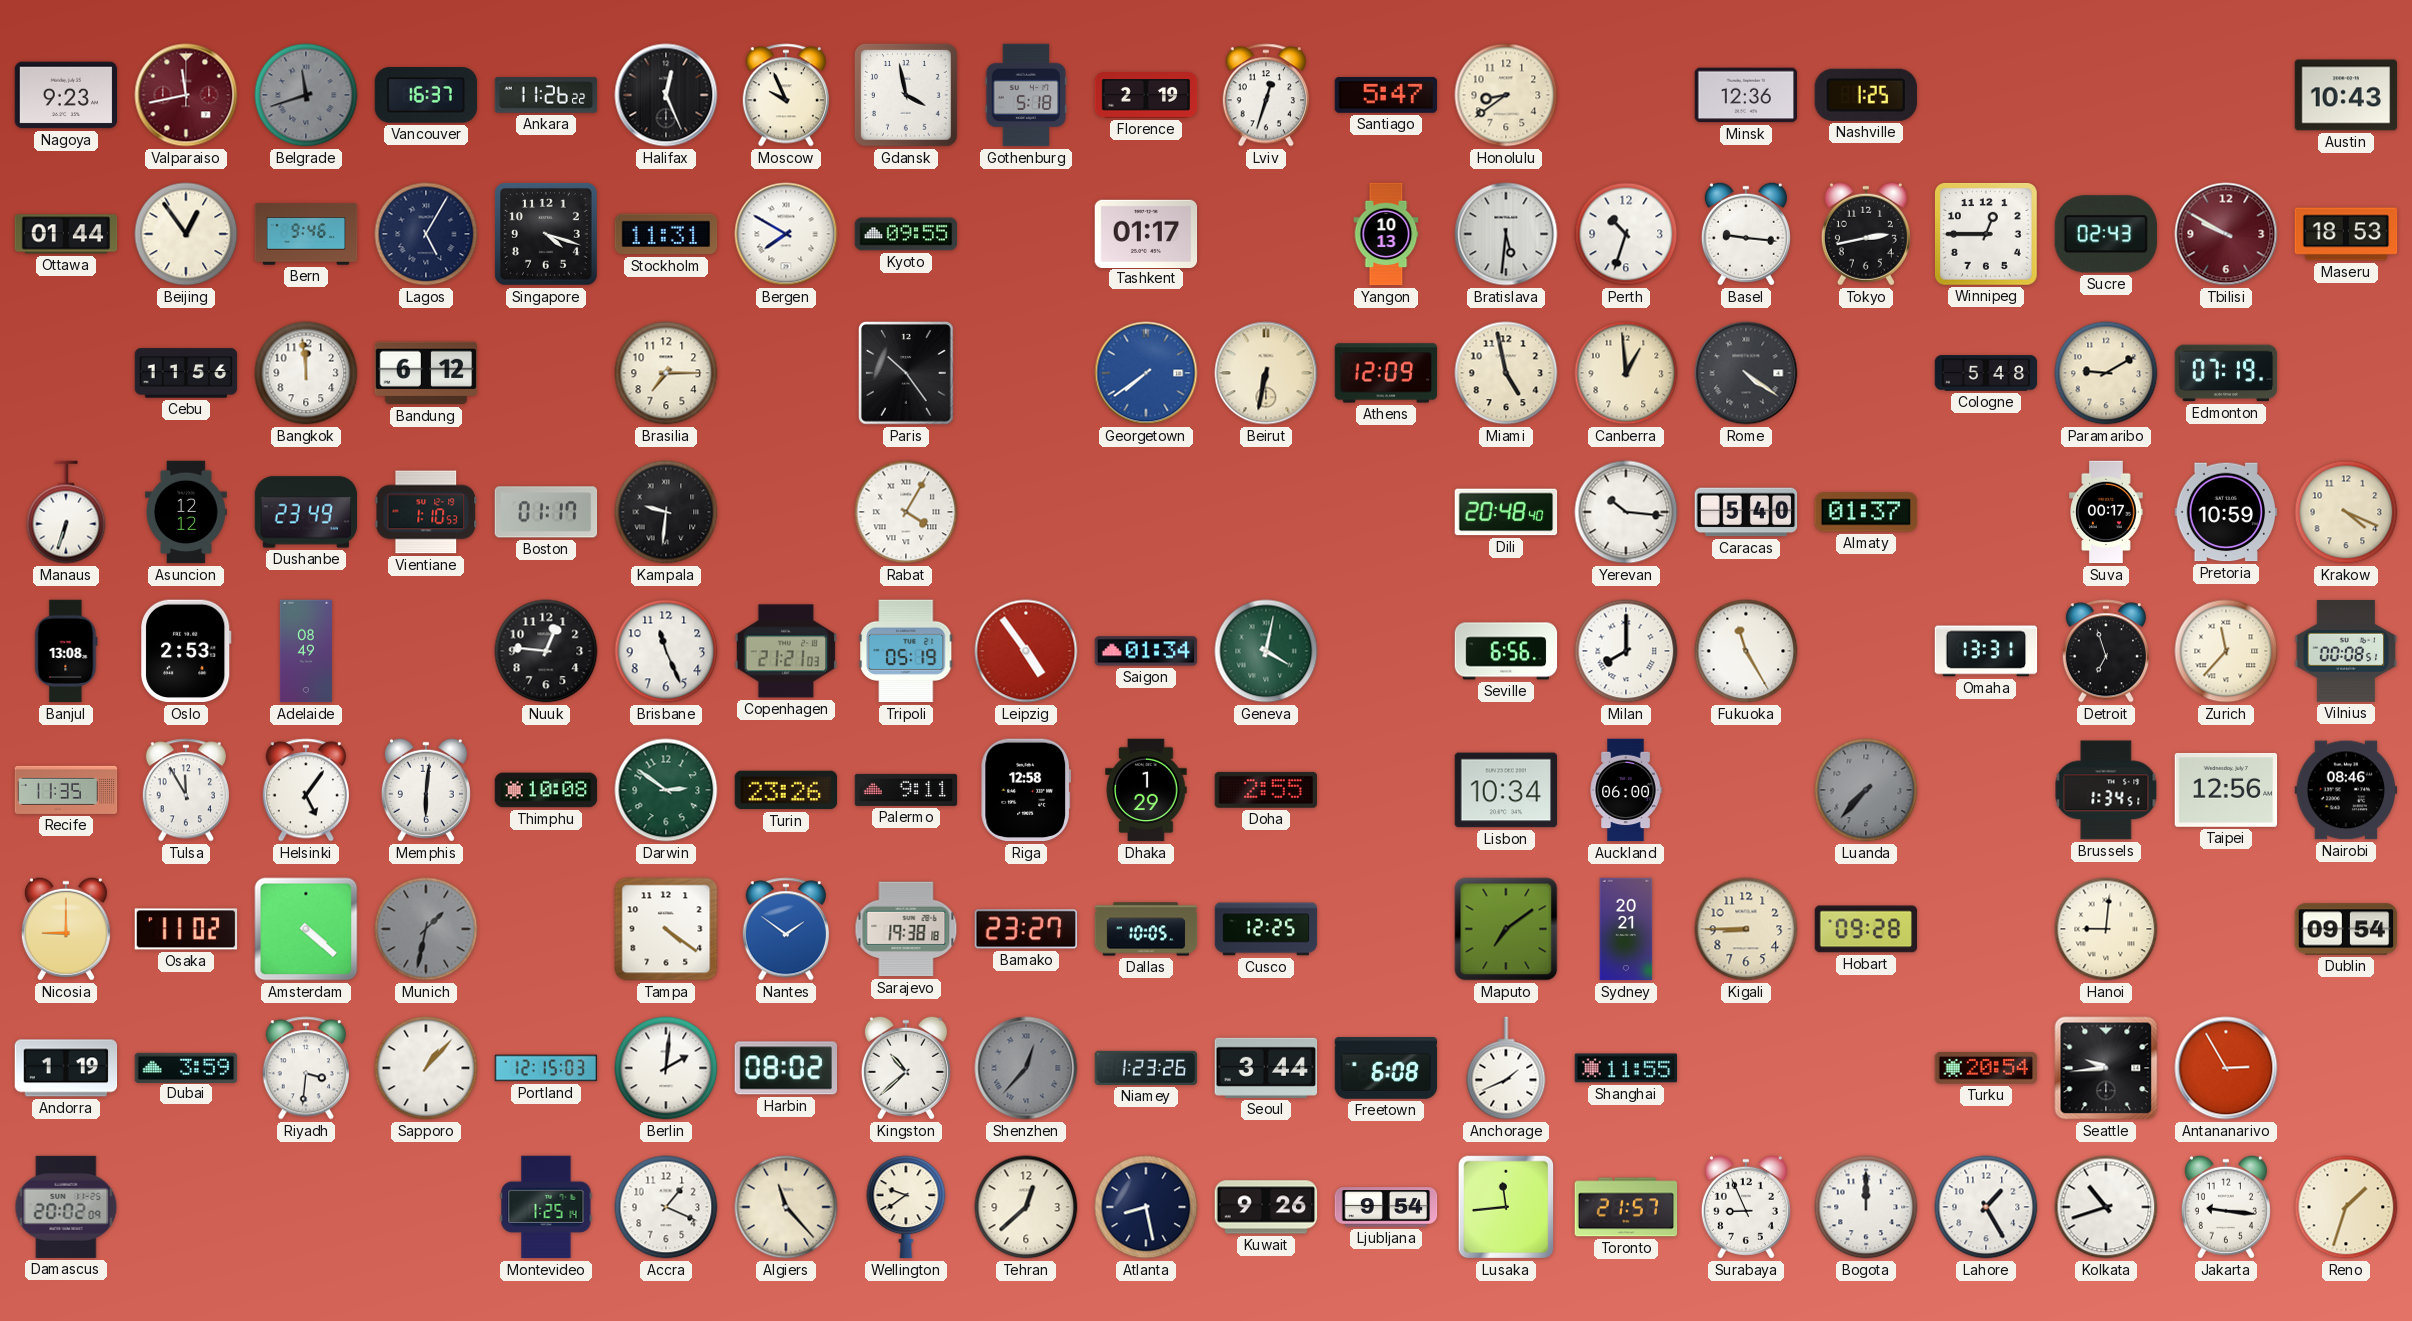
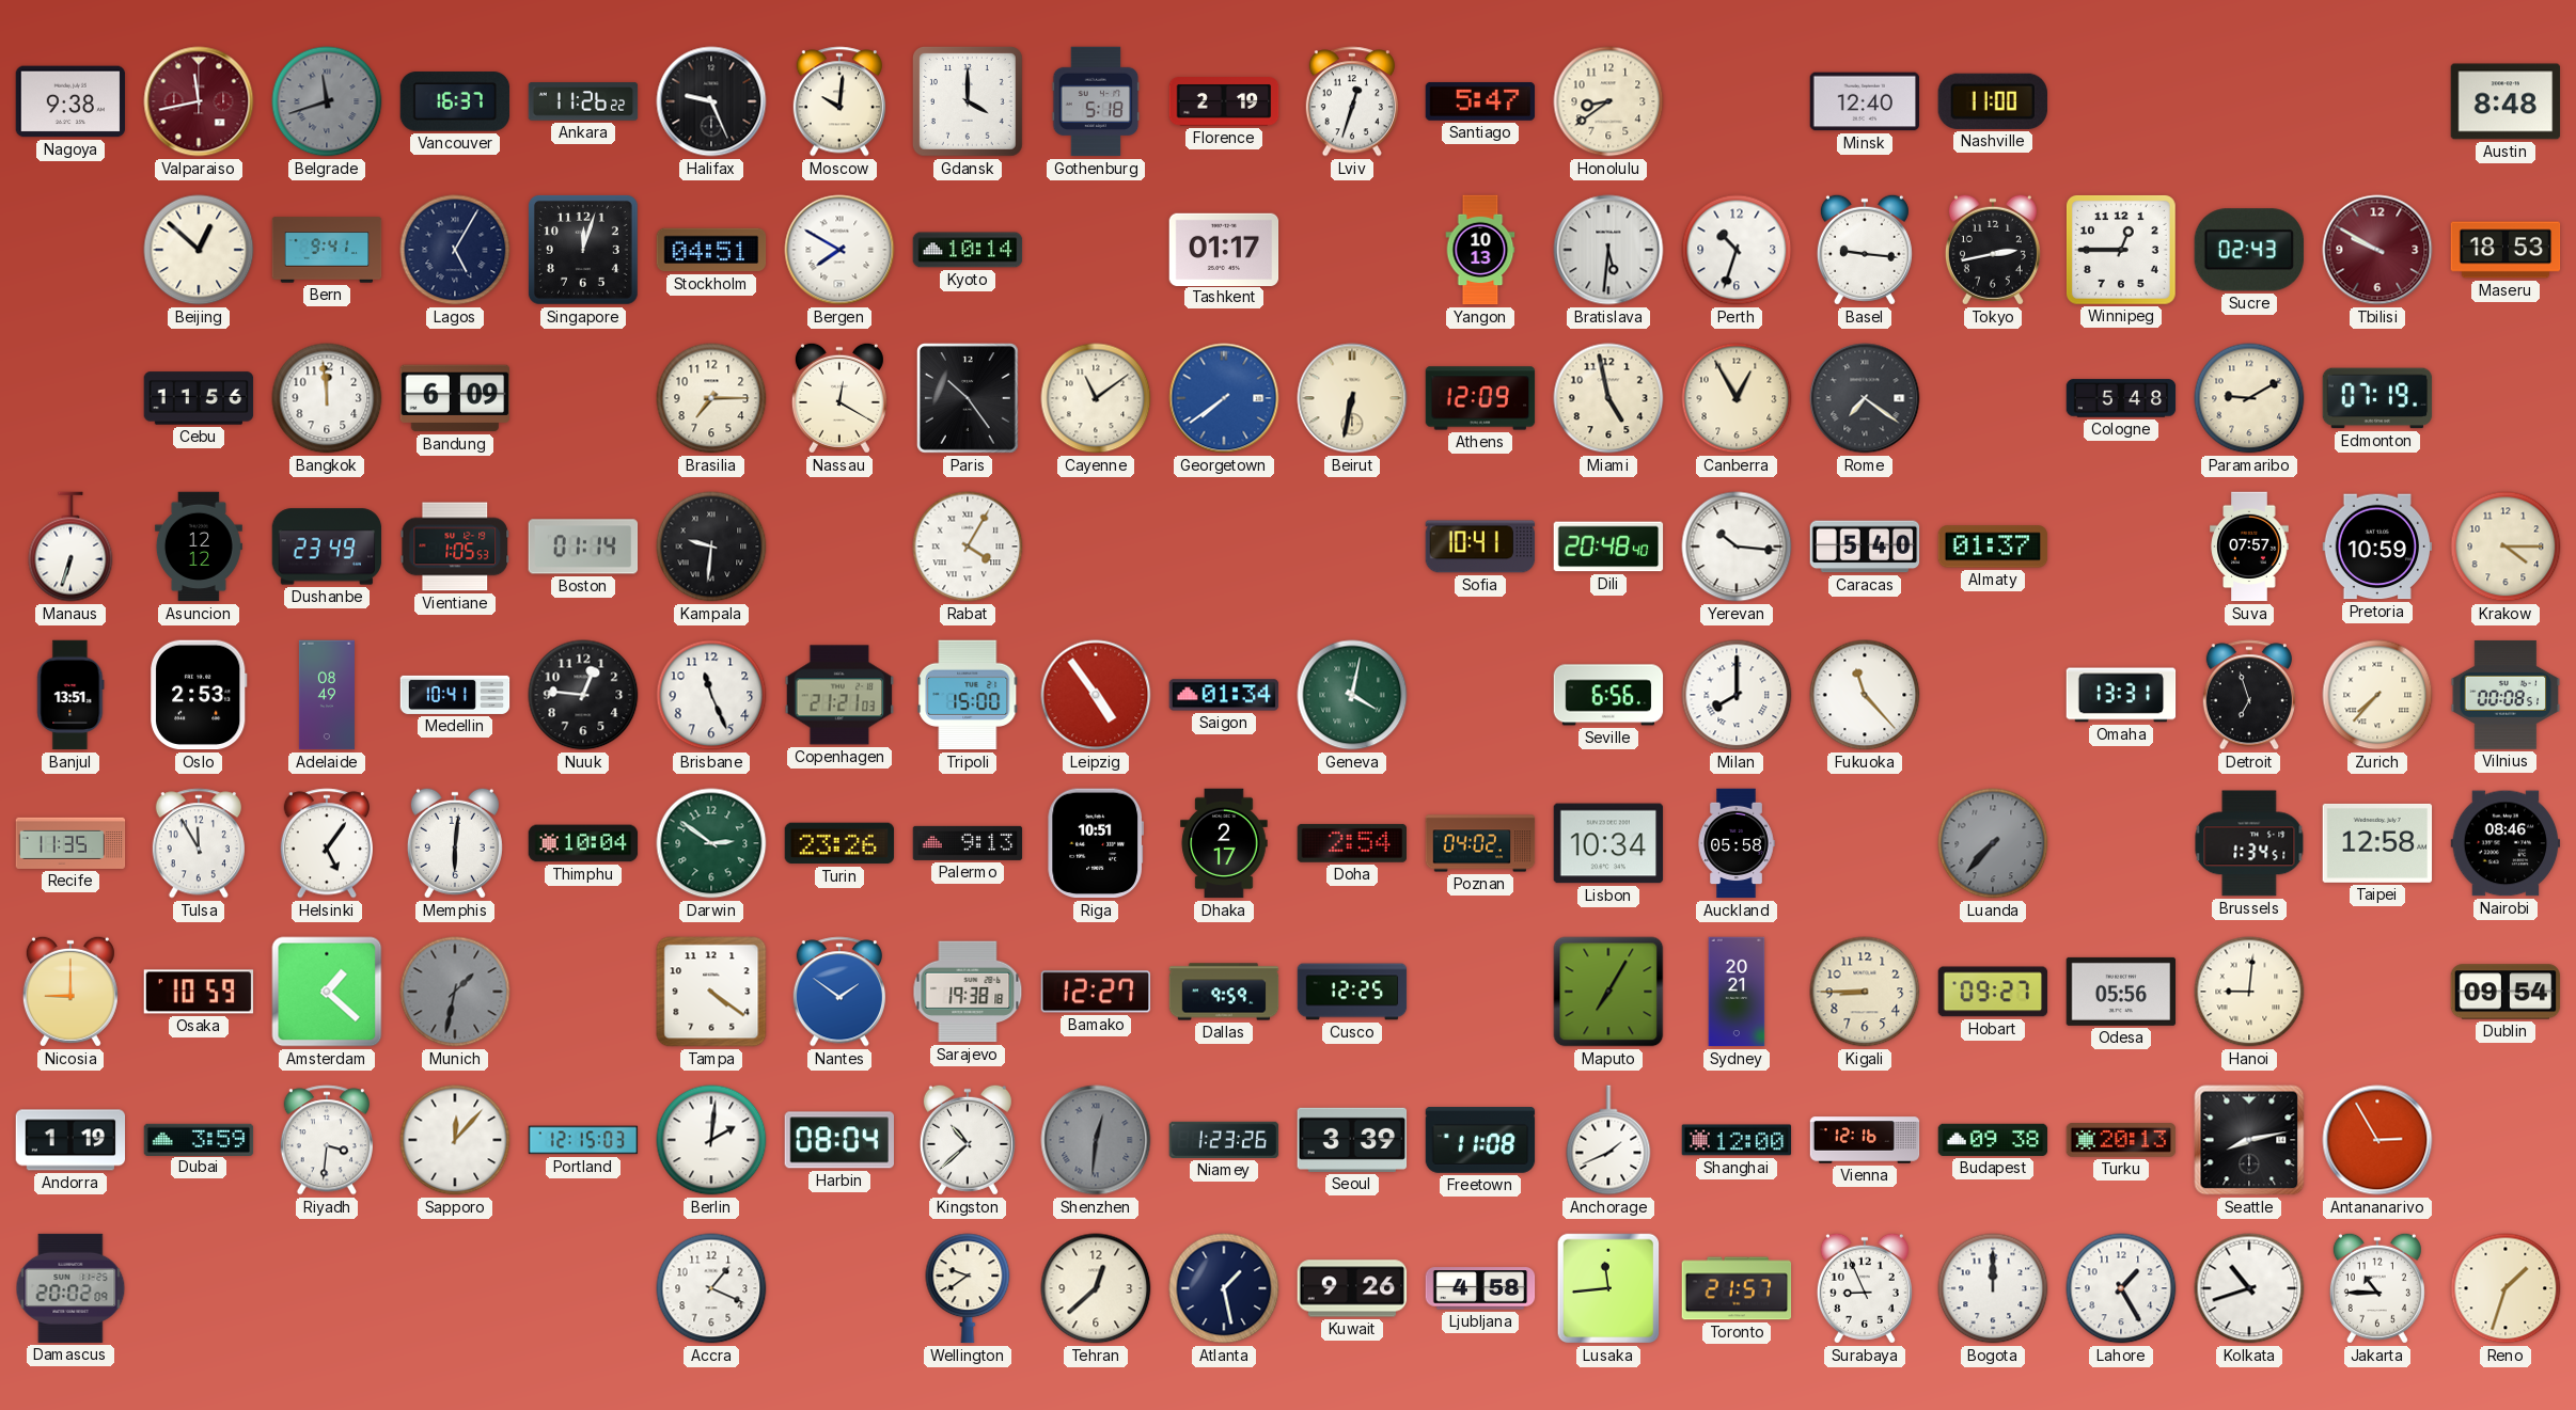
Nagoya: 9:23 -> 9:38
Halifax: 12:26 -> 9:26
Moscow: 9:56 -> 10:01
Gdansk: 3:58 -> 4:00
Minsk: 12:36 -> 12:40
Nashville: 1:25 -> 11:00
Austin: 10:43 -> 8:48
Ottawa: 01:44 -> none
Beijing: 12:54 -> 12:52
Bern: 9:46 -> 9:41
Singapore: 4:18 -> 12:03
Stockholm: 11:31 -> 04:51
Kyoto: 09:55 -> 10:14
Bandung: 6:12 -> 6:09
Nassau: none -> 12:20
Cayenne: none -> 11:09
Canberra: 12:59 -> 12:55
Rome: 4:21 -> 7:21
Vientiane: 1:10 -> 1:05
Boston: 01:17 -> 01:14
Sofia: none -> 10:41
Suva: 00:17 -> 07:57
Krakow: 4:19 -> 4:15
Banjul: 13:08 -> 13:51
Medellin: none -> 10:41
Tripoli: 05:19 -> 15:00
Fukuoka: 11:25 -> 11:23
Zurich: 11:37 -> 7:37
Thimphu: 10:08 -> 10:04
Palermo: 9:11 -> 9:13
Riga: 12:58 -> 10:51
Dhaka: 1:29 -> 2:17
Doha: 2:55 -> 2:54
Poznan: none -> 04:02
Auckland: 06:00 -> 05:58
Taipei: 12:56 -> 12:58
Osaka: 11:02 -> 10:59
Amsterdam: 4:22 -> 1:22
Bamako: 23:27 -> 12:27
Dallas: 10:05 -> 9:59
Maputo: 7:09 -> 7:05
Hobart: 09:28 -> 09:27
Odesa: none -> 05:56
Sapporo: 1:07 -> 12:07
Harbin: 08:02 -> 08:04
Shenzhen: 12:37 -> 12:31
Seoul: 3:44 -> 3:39
Freetown: 6:08 -> 11:08
Shanghai: 11:55 -> 12:00
Vienna: none -> 12:16
Budapest: none -> 09:38
Turku: 20:54 -> 20:13
Seattle: 9:44 -> 8:13
Montevideo: 1:25 -> none
Algiers: 11:23 -> none
Atlanta: 8:28 -> 1:28
Ljubljana: 9:54 -> 4:58
Jakarta: 9:16 -> 10:45
